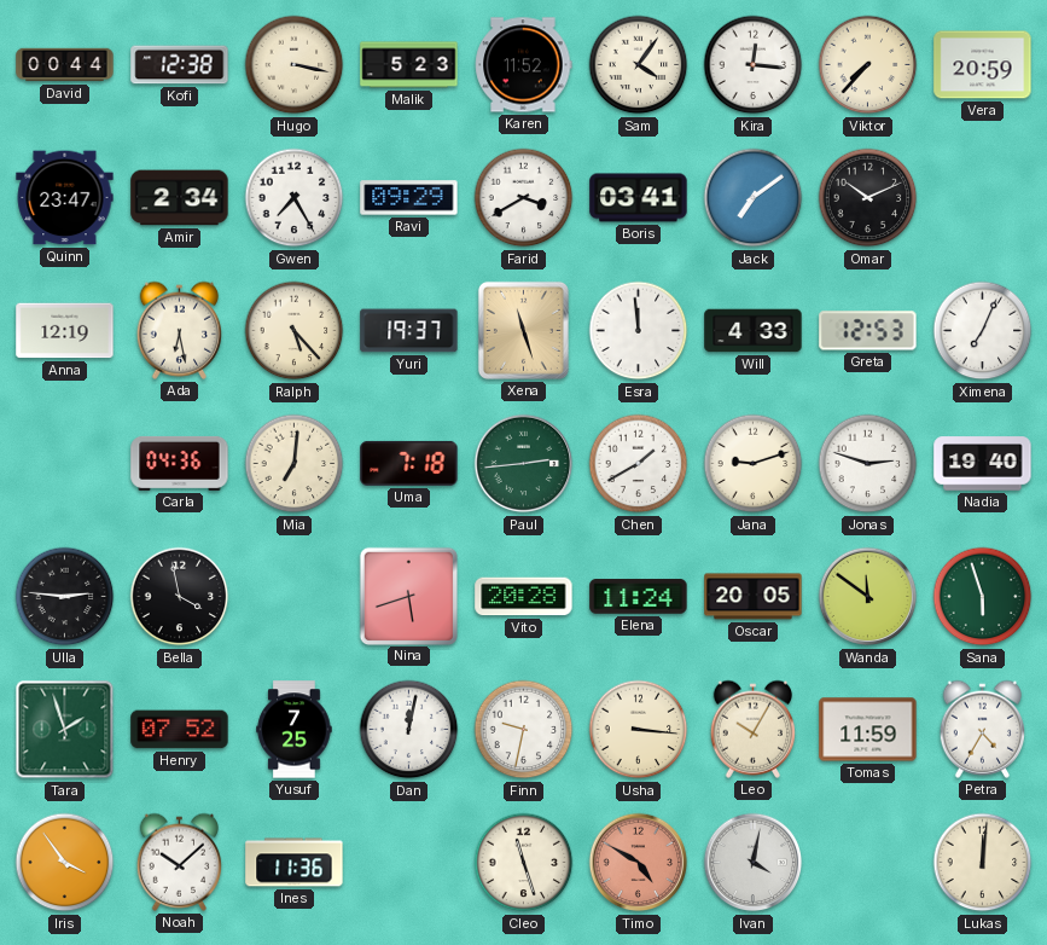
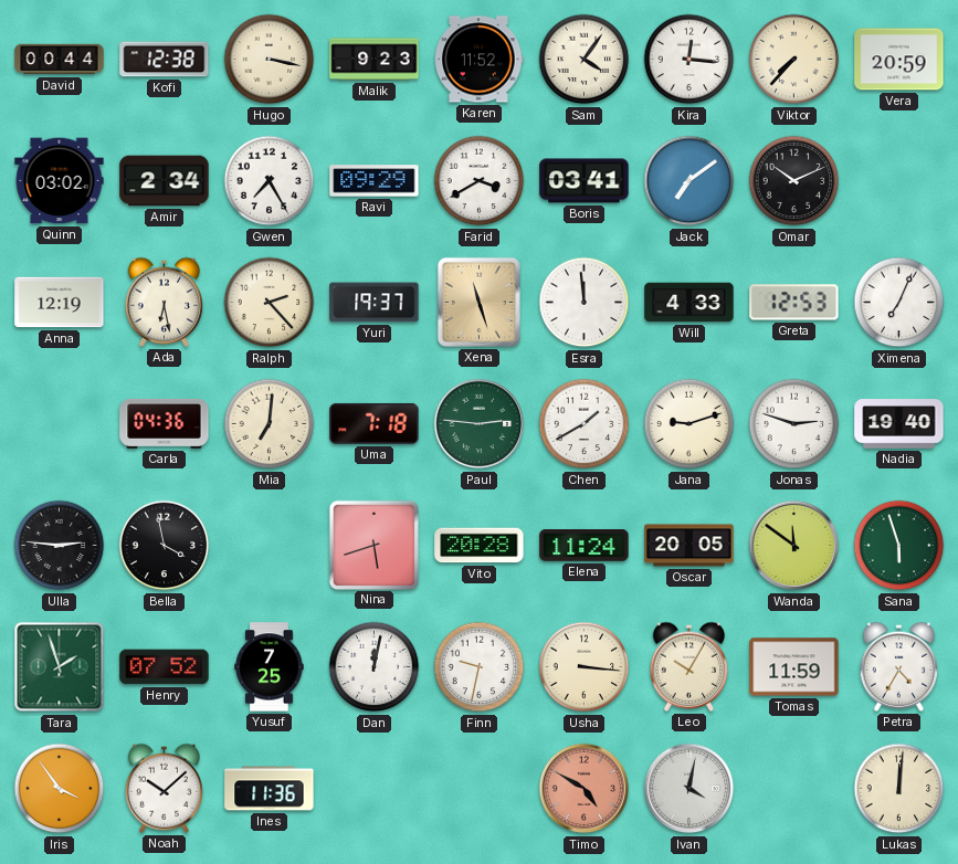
Malik: 5:23 -> 9:23
Quinn: 23:47 -> 03:02
Ralph: 5:23 -> 2:23
Paul: 2:44 -> 2:46
Cleo: 11:27 -> none
